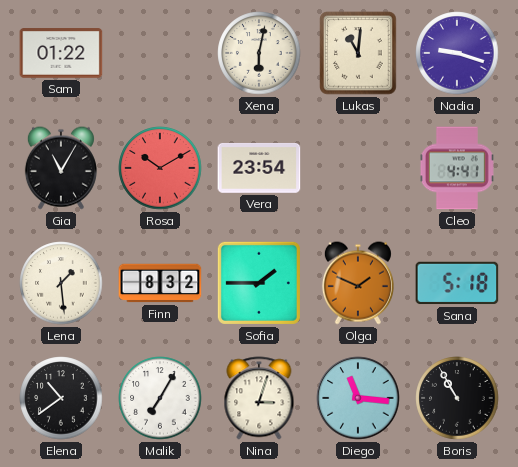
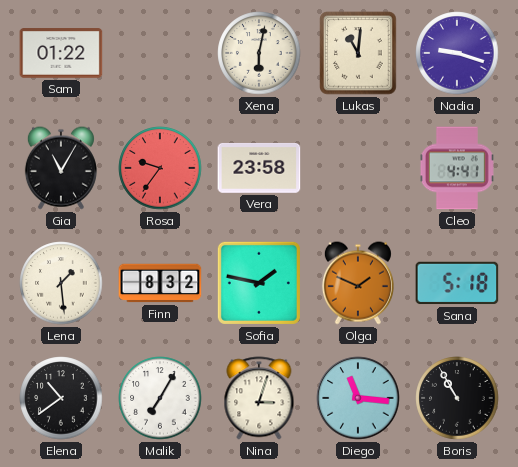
Rosa: 10:10 -> 9:36
Vera: 23:54 -> 23:58
Sofia: 1:45 -> 1:47
